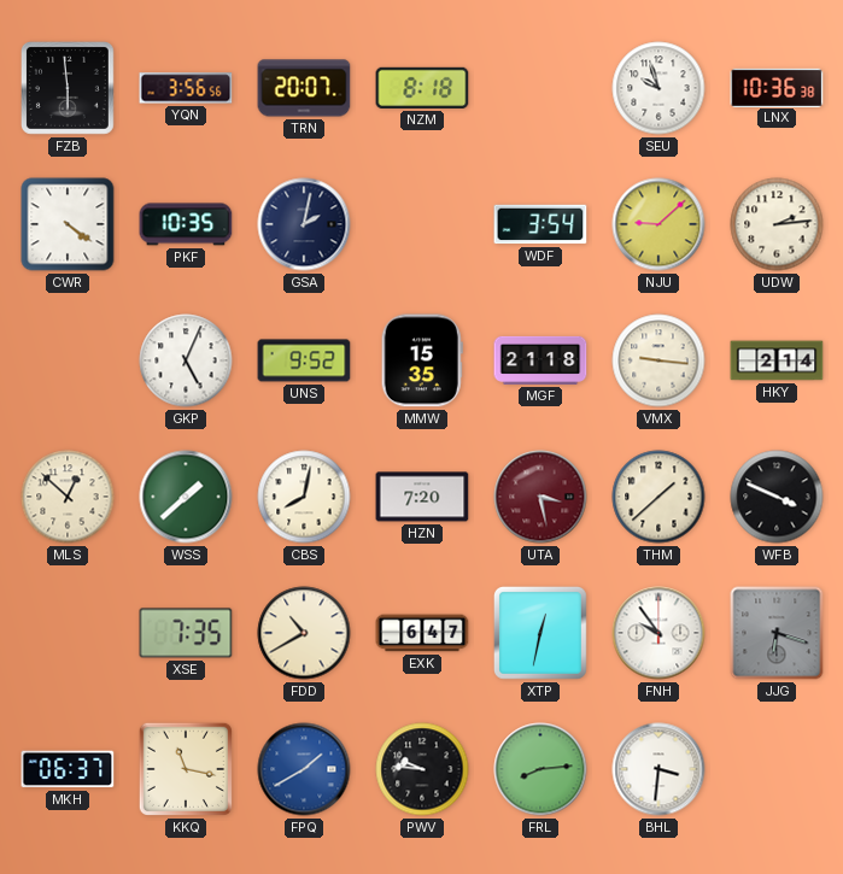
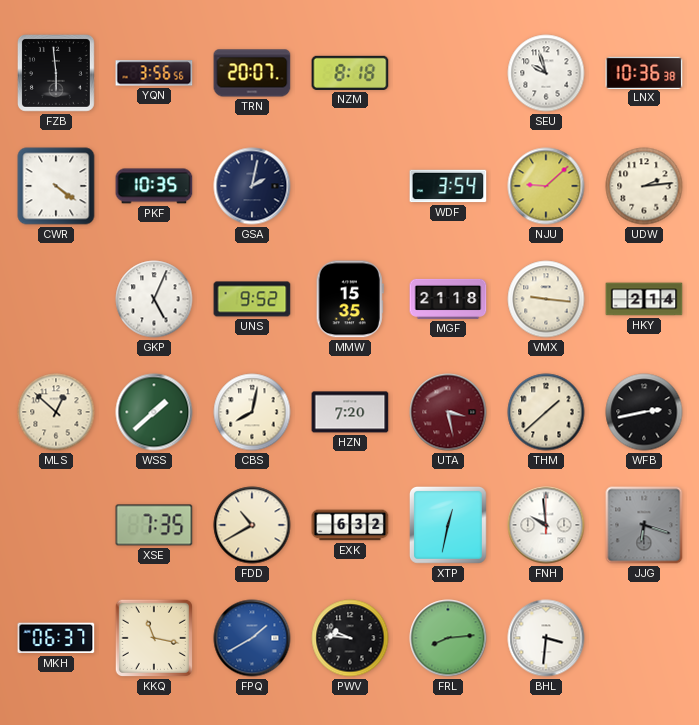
WFB: 3:49 -> 2:43
EXK: 6:47 -> 6:32
FNH: 9:54 -> 9:59
